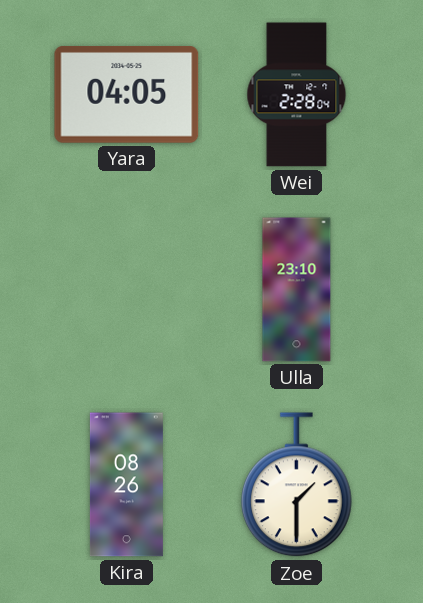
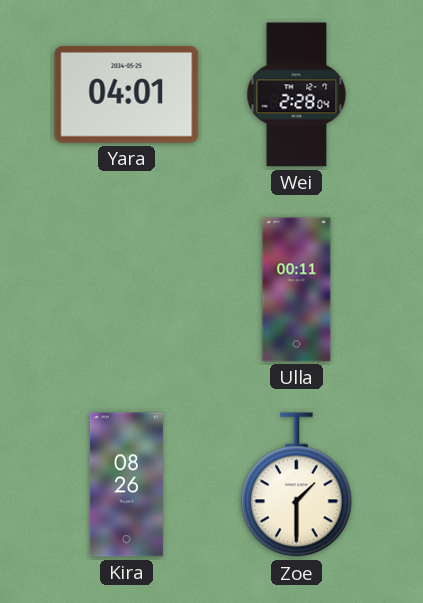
Yara: 04:05 -> 04:01
Ulla: 23:10 -> 00:11
